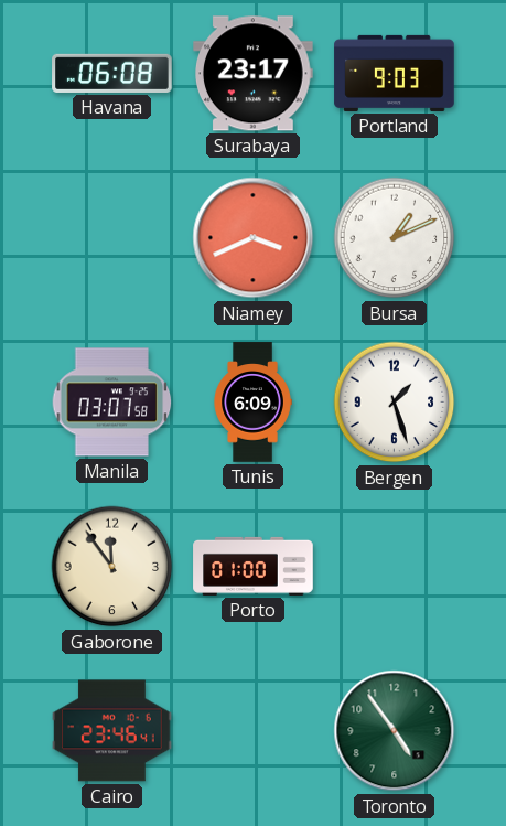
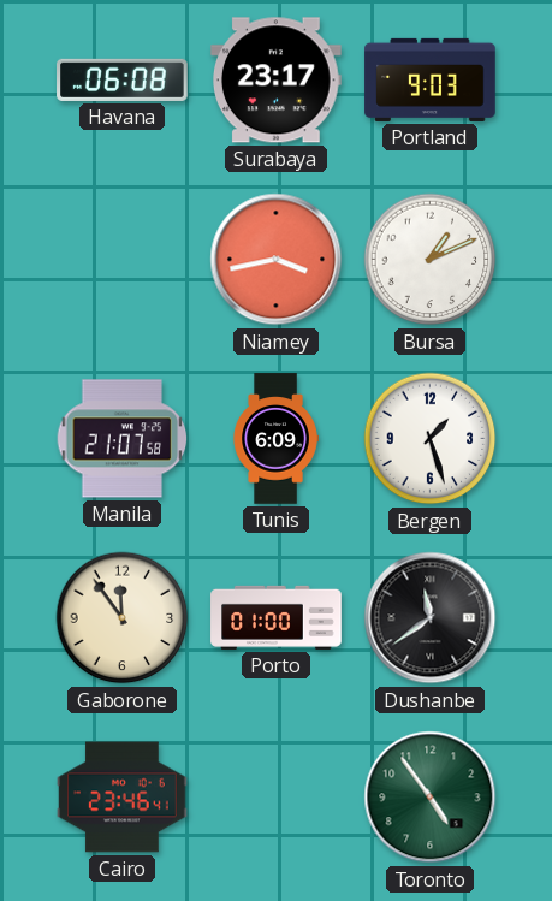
Niamey: 3:41 -> 3:43
Manila: 03:07 -> 21:07
Dushanbe: none -> 11:39
